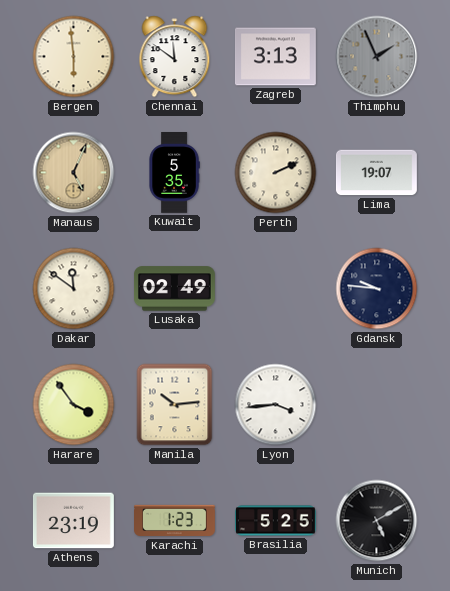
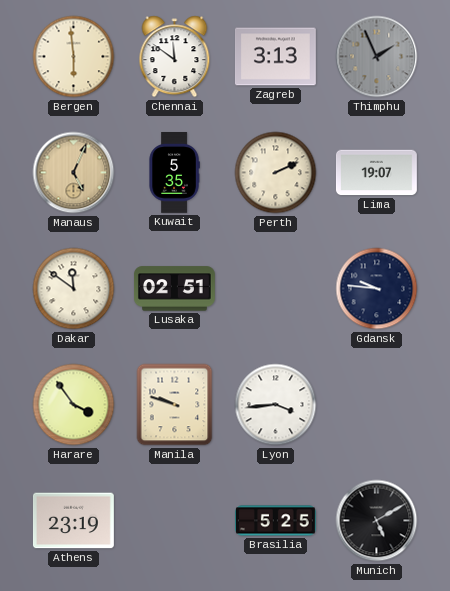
Lusaka: 02:49 -> 02:51
Manila: 10:14 -> 9:48
Karachi: 1:23 -> none
